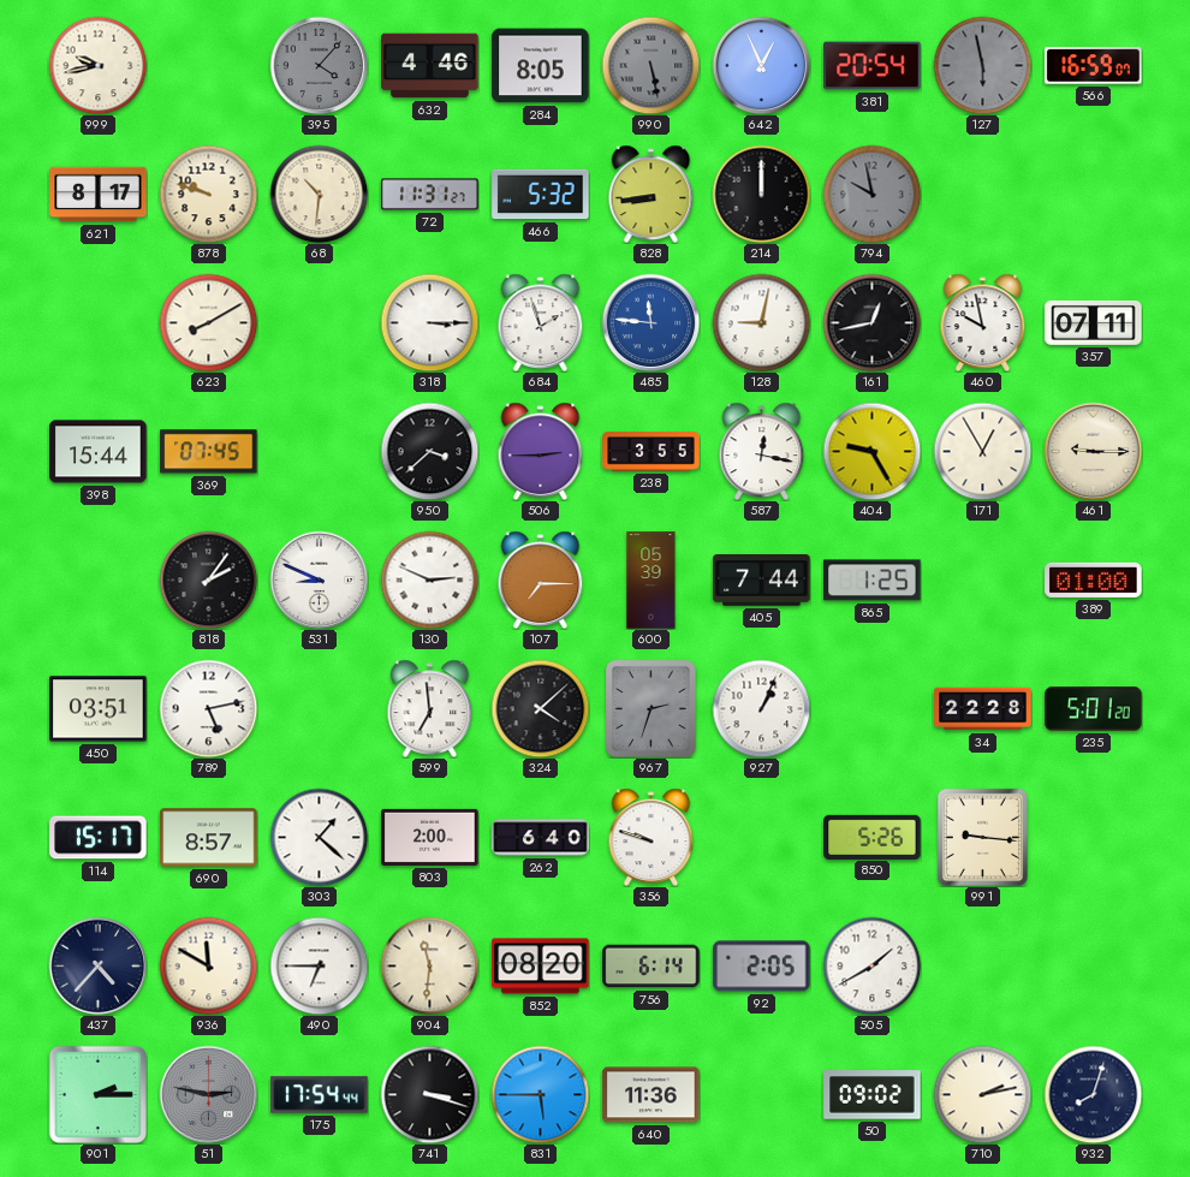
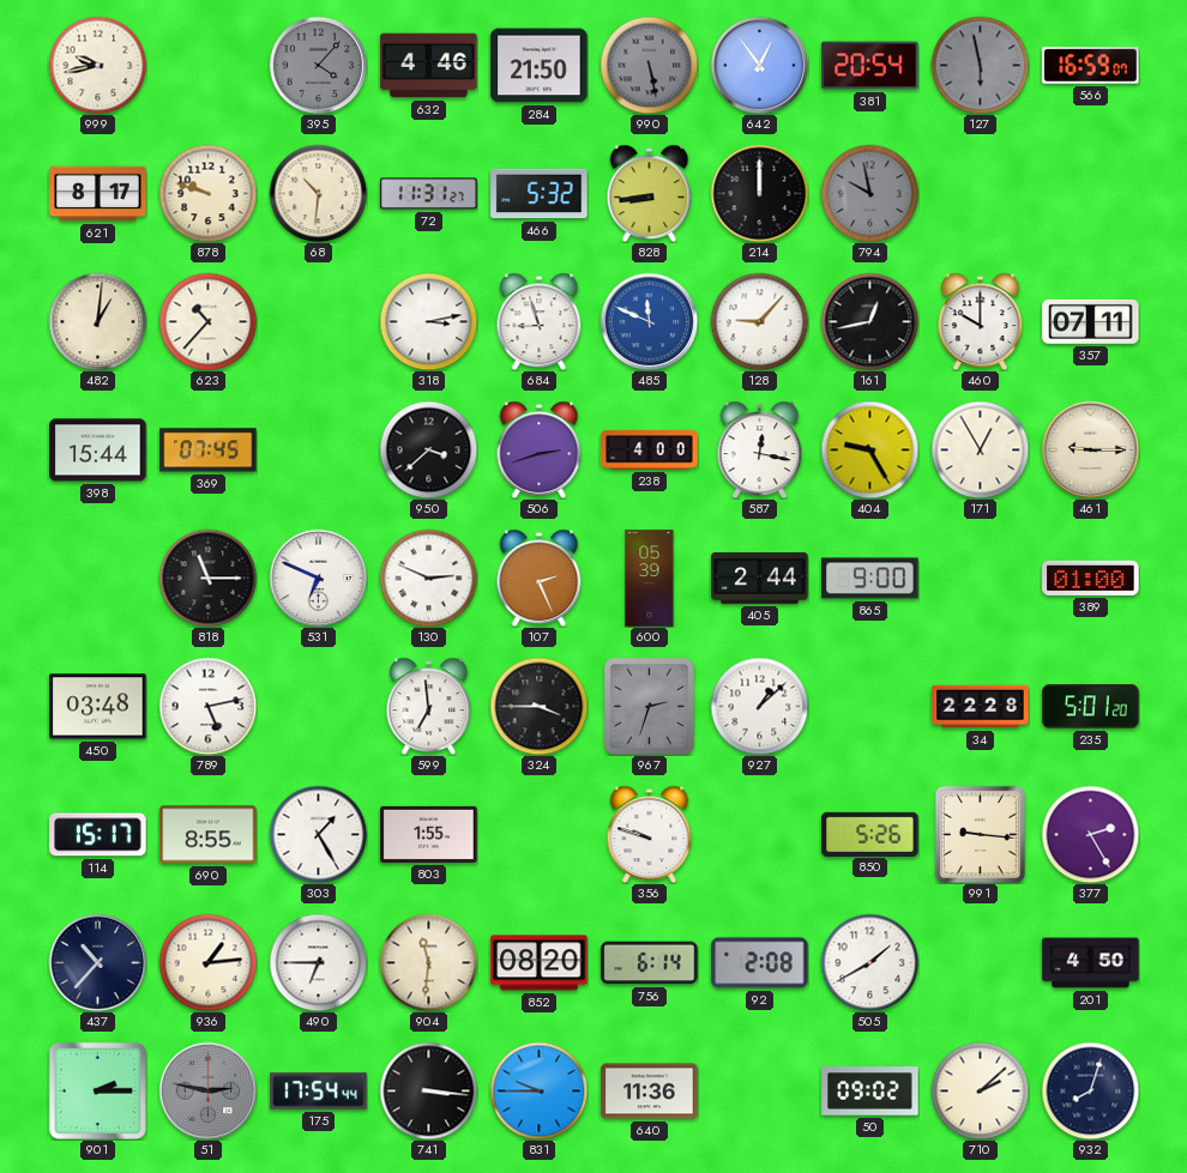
284: 8:05 -> 21:50
642: 12:56 -> 12:54
482: none -> 1:01
623: 8:10 -> 10:37
318: 3:15 -> 3:13
684: 1:57 -> 8:57
485: 11:46 -> 11:49
128: 9:02 -> 9:07
460: 9:58 -> 10:00
506: 2:45 -> 2:42
238: 3:55 -> 4:00
818: 2:06 -> 11:15
531: 8:49 -> 6:49
107: 7:15 -> 2:26
405: 7:44 -> 2:44
865: 1:25 -> 9:00
450: 03:51 -> 03:48
324: 4:08 -> 3:45
927: 1:04 -> 1:08
690: 8:57 -> 8:55
303: 1:22 -> 1:25
803: 2:00 -> 1:55
262: 6:40 -> none
377: none -> 2:25
437: 4:37 -> 10:37
936: 11:50 -> 1:14
92: 2:05 -> 2:08
201: none -> 4:50
741: 3:18 -> 3:16
831: 5:45 -> 9:45
710: 2:13 -> 2:08
